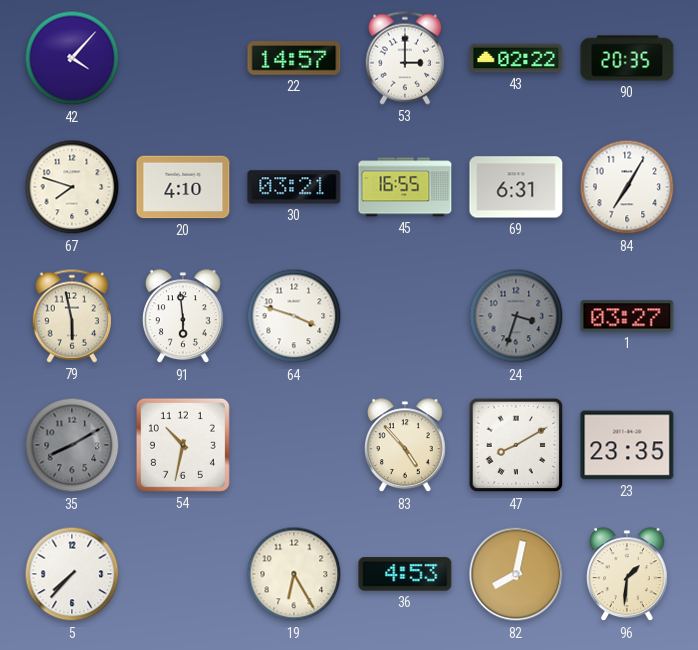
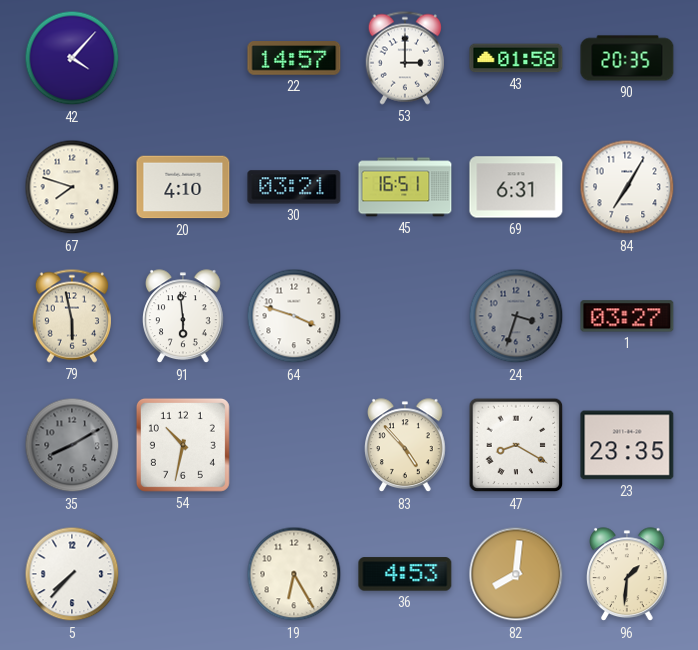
43: 02:22 -> 01:58
45: 16:55 -> 16:51
47: 8:10 -> 8:20
82: 8:02 -> 8:01
